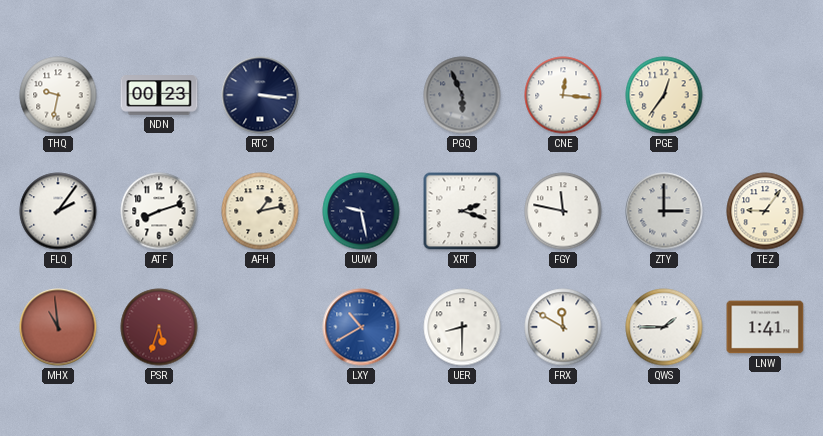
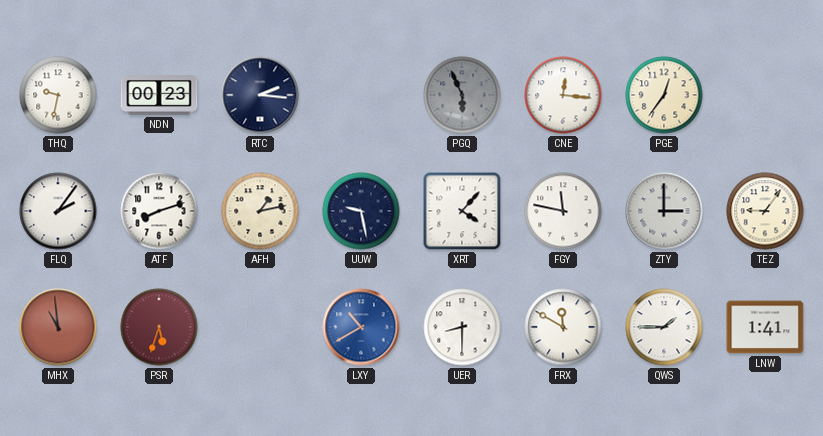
RTC: 3:16 -> 2:16
XRT: 2:18 -> 4:07
